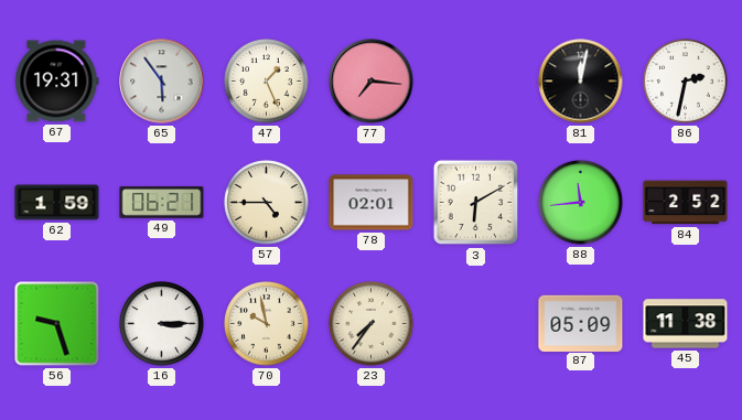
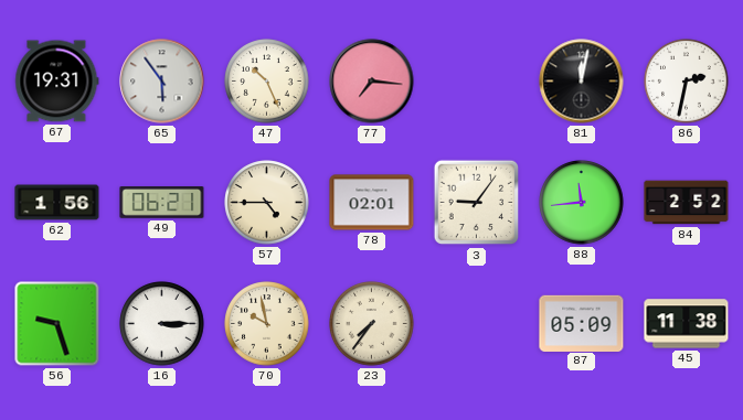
47: 1:26 -> 10:26
62: 1:59 -> 1:56
3: 6:10 -> 9:06
